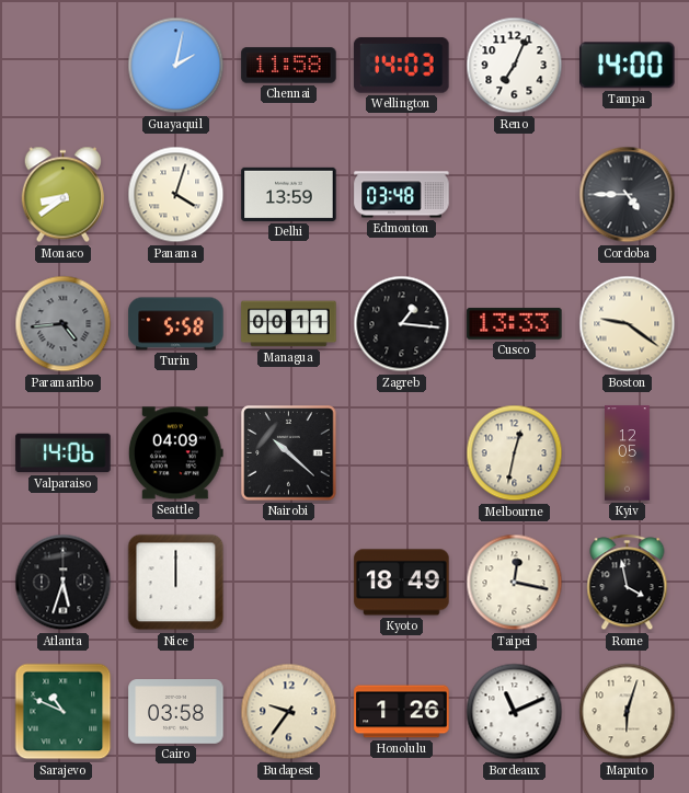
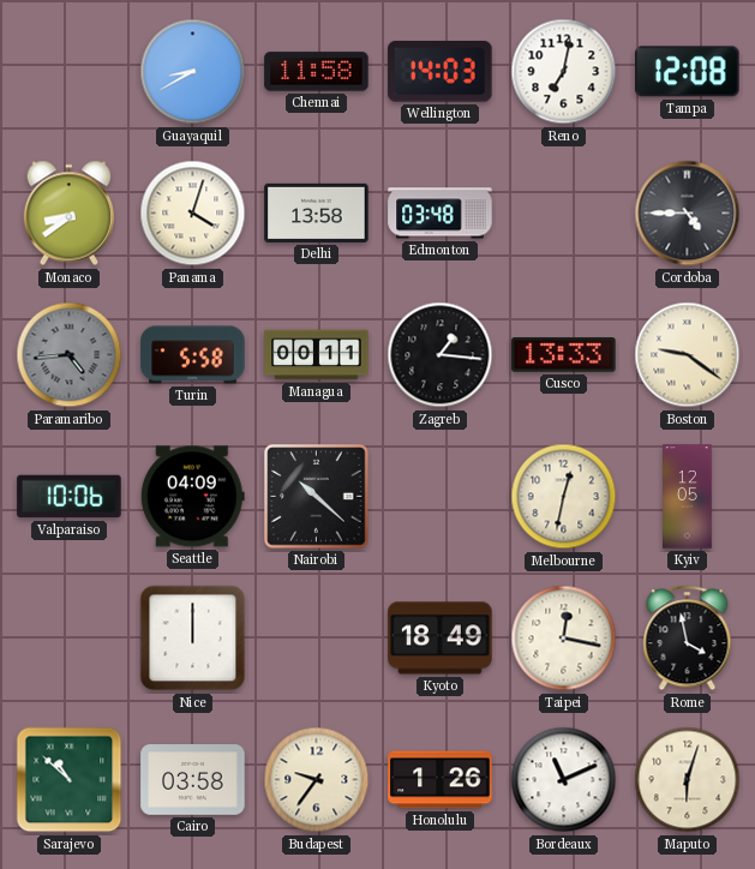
Guayaquil: 2:02 -> 8:40
Reno: 7:04 -> 7:02
Tampa: 14:00 -> 12:08
Delhi: 13:59 -> 13:58
Valparaiso: 14:06 -> 10:06
Atlanta: 5:33 -> none
Sarajevo: 10:49 -> 10:52
